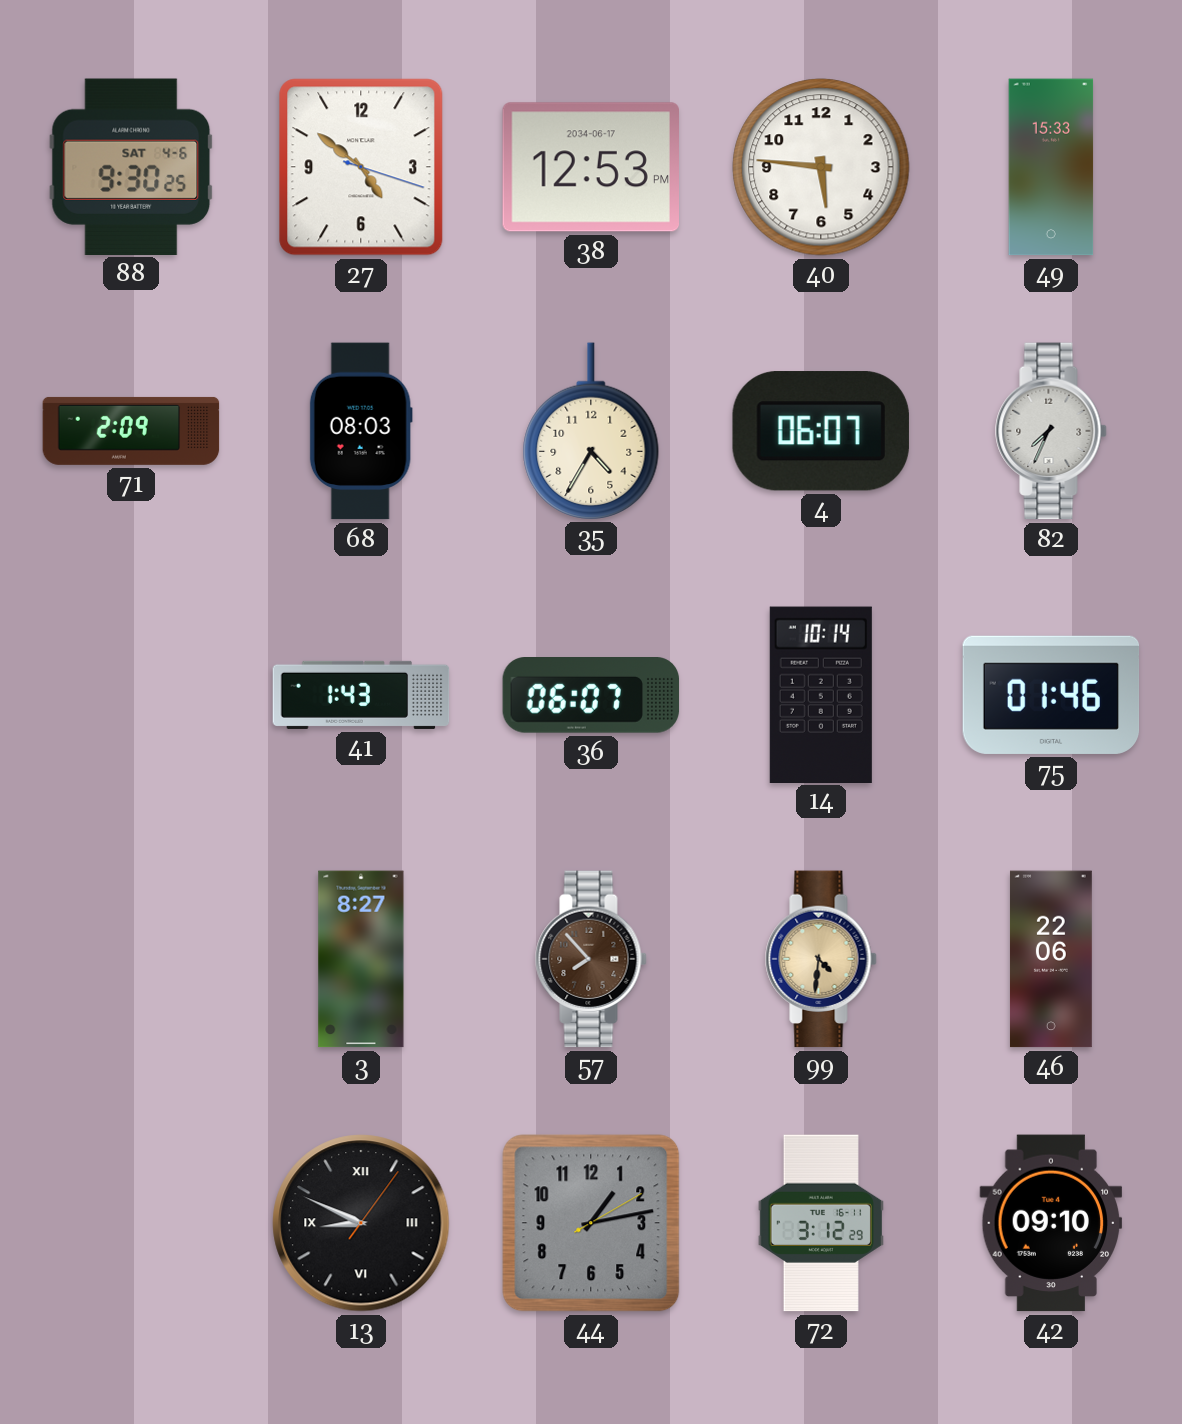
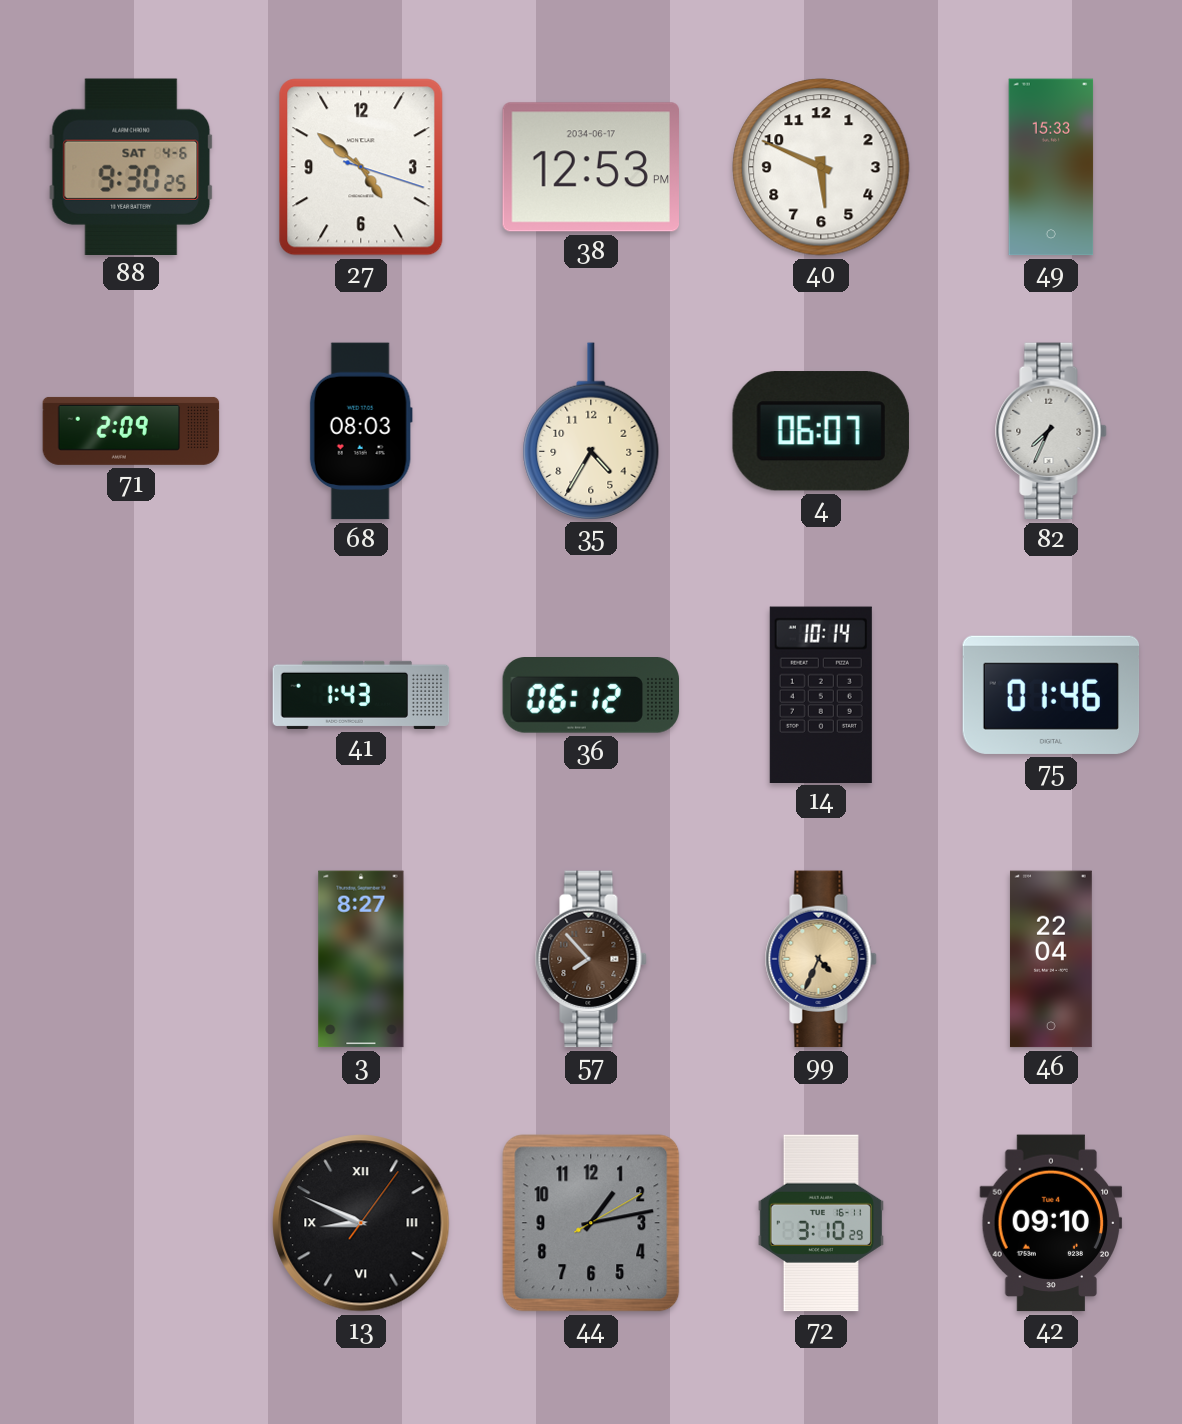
40: 5:46 -> 5:49
36: 06:07 -> 06:12
99: 4:31 -> 4:34
46: 22:06 -> 22:04
72: 3:12 -> 3:10
